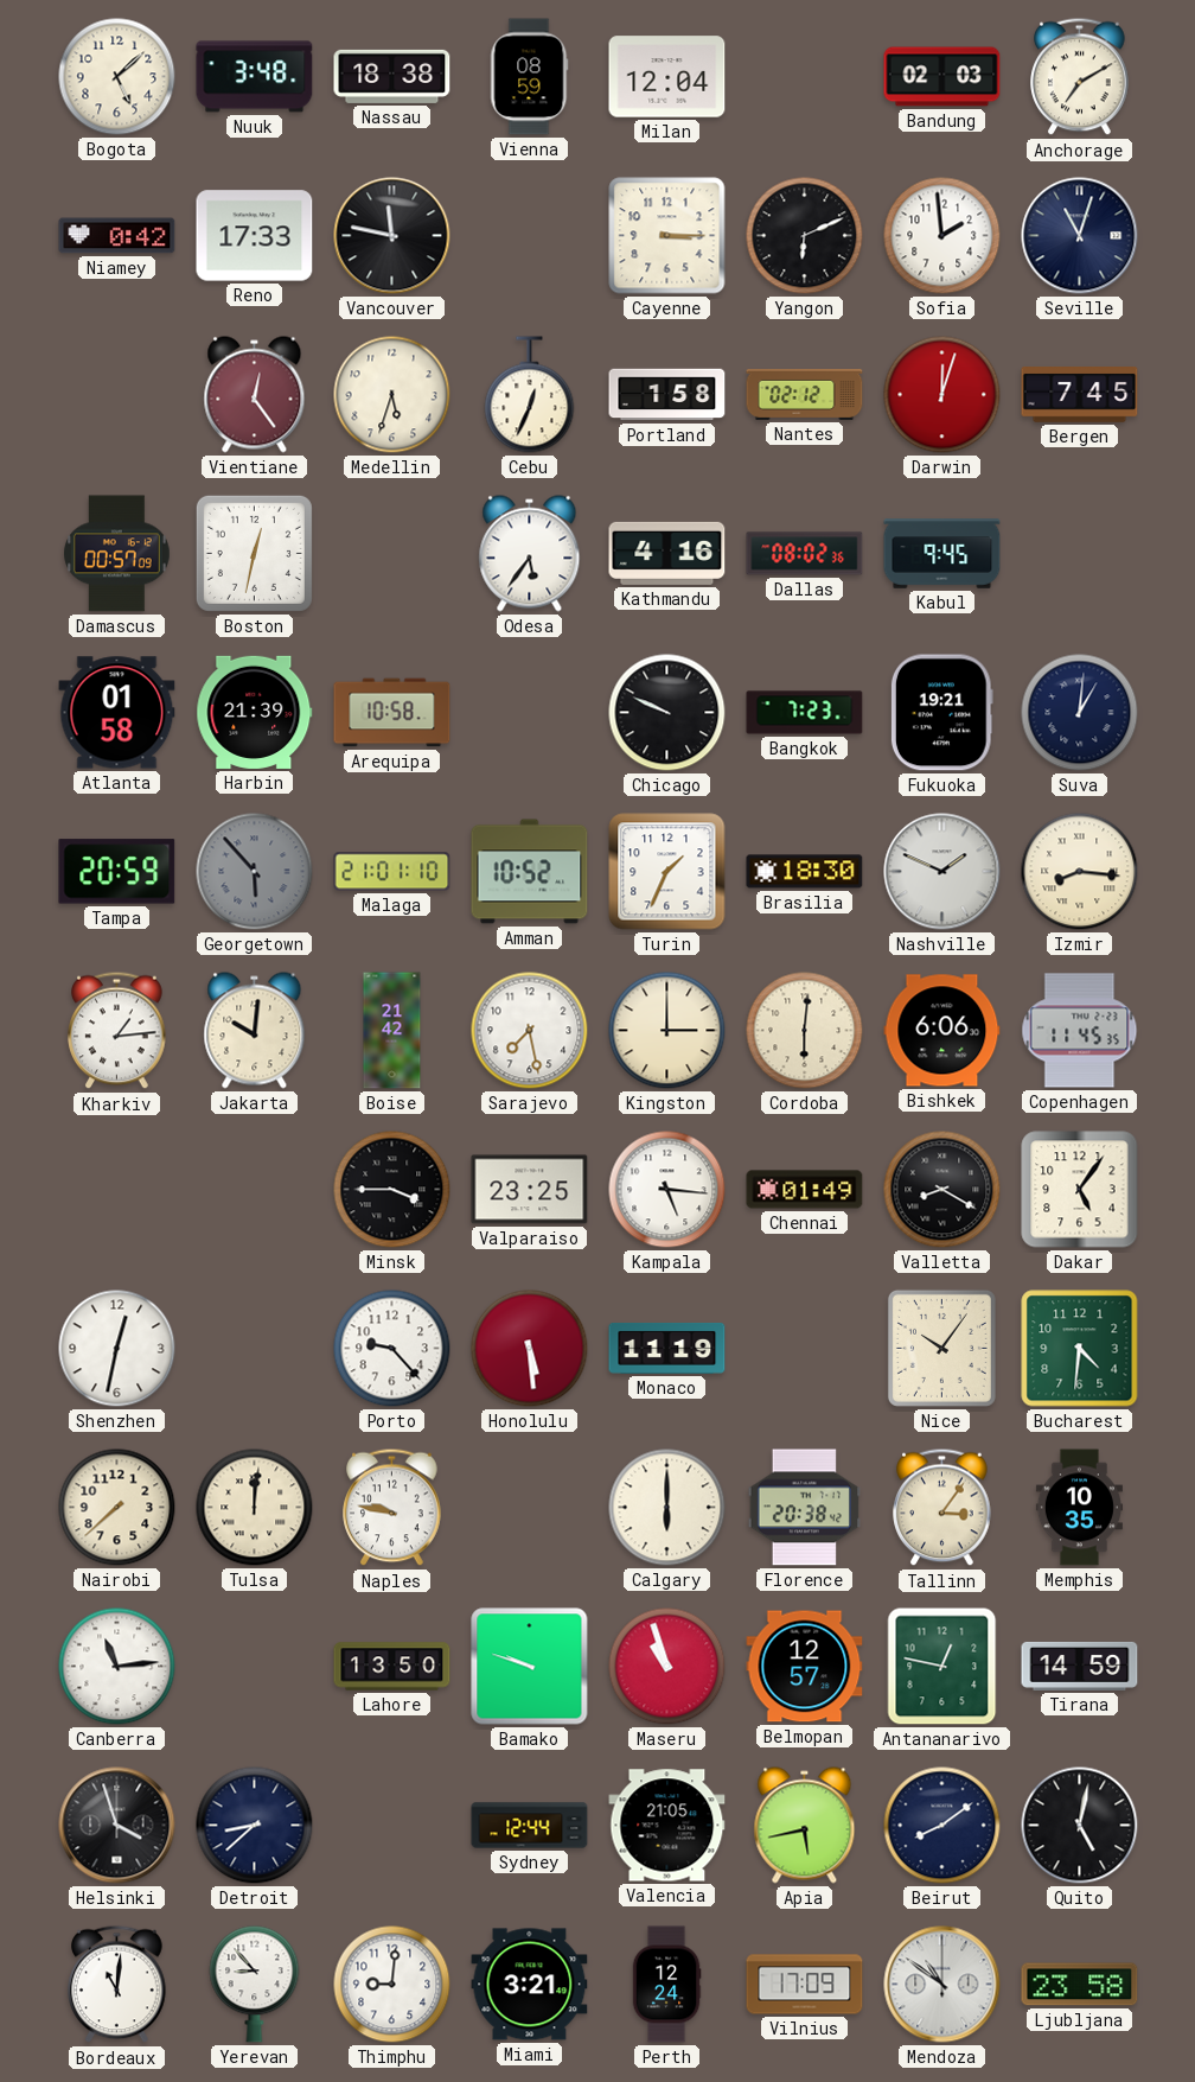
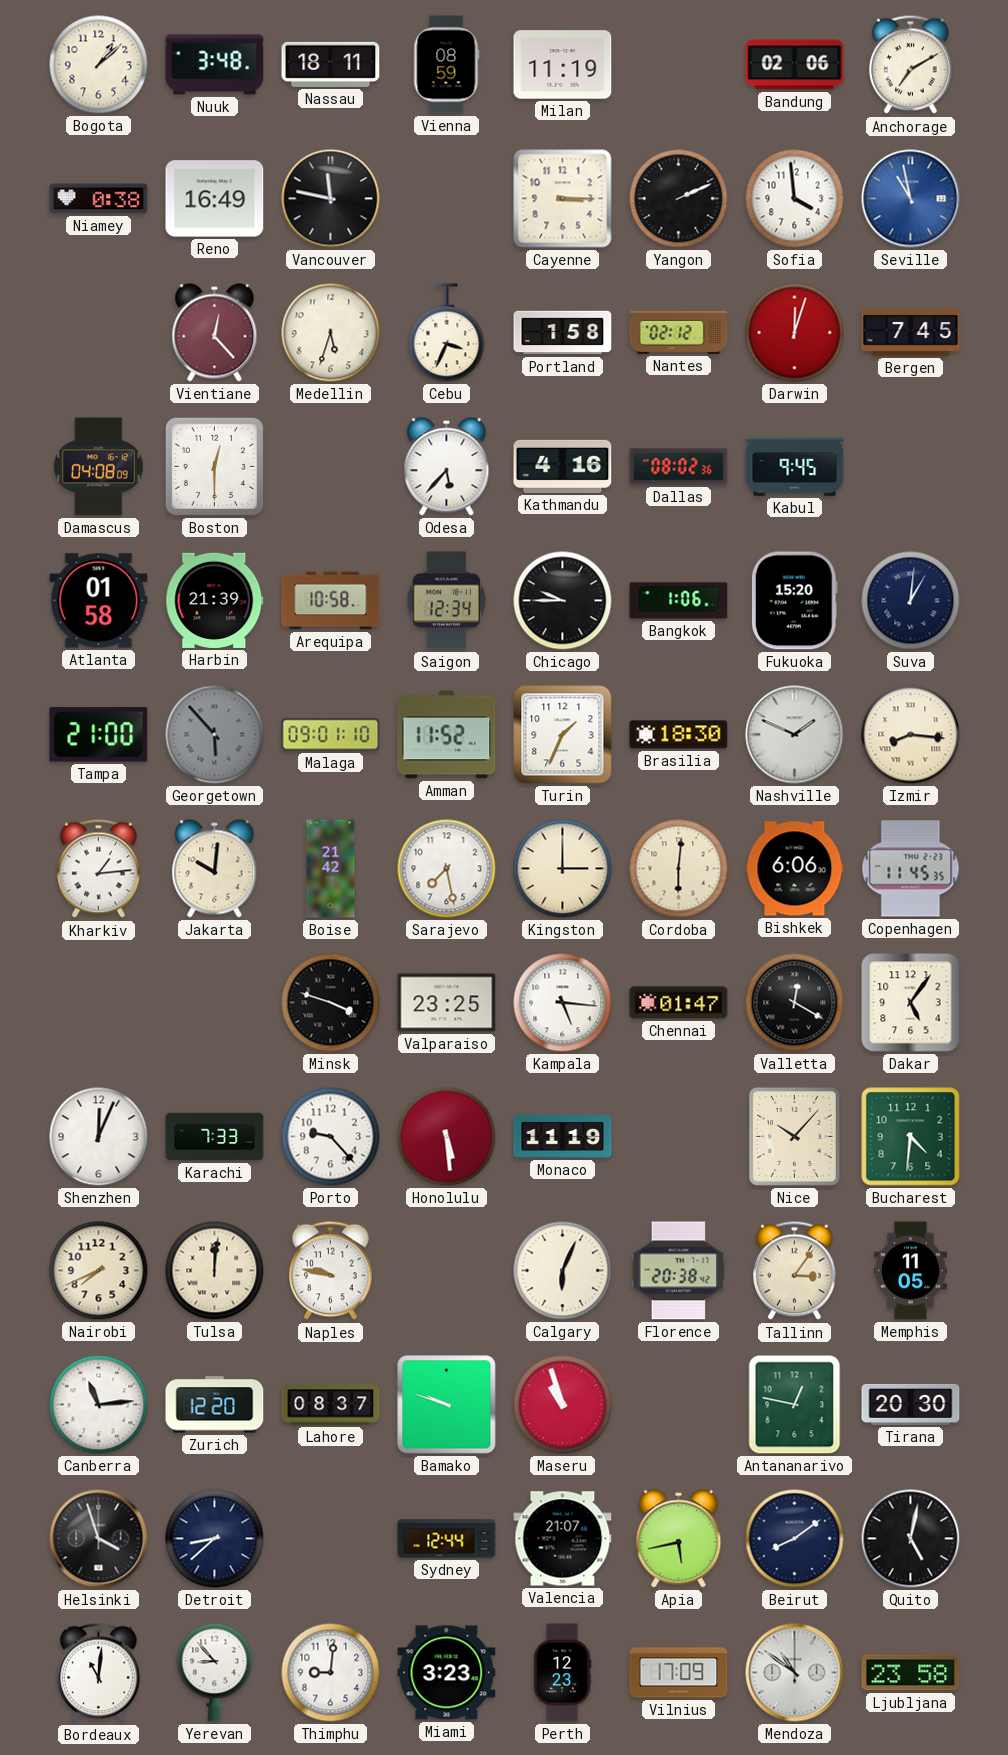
Bogota: 5:08 -> 1:08
Nassau: 18:38 -> 18:11
Milan: 12:04 -> 11:19
Bandung: 02:03 -> 02:06
Niamey: 0:42 -> 0:38
Reno: 17:33 -> 16:49
Yangon: 6:11 -> 2:11
Sofia: 1:59 -> 3:59
Seville: 11:03 -> 10:58
Seville dial: navy -> blue
Vientiane: 12:24 -> 12:23
Cebu: 12:34 -> 3:34
Damascus: 00:57 -> 04:08
Boston: 12:32 -> 12:30
Odesa: 5:36 -> 5:37
Saigon: none -> 12:34
Chicago: 9:49 -> 9:45
Bangkok: 7:23 -> 1:06
Fukuoka: 19:21 -> 15:20
Tampa: 20:59 -> 21:00
Malaga: 21:01 -> 09:01
Amman: 10:52 -> 11:52
Minsk: 3:45 -> 3:48
Chennai: 01:49 -> 01:47
Valletta: 8:20 -> 12:20
Shenzhen: 12:32 -> 12:04
Karachi: none -> 7:33
Nice: 10:06 -> 10:07
Nairobi: 7:38 -> 7:41
Calgary: 6:00 -> 6:04
Memphis: 10:35 -> 11:05
Zurich: none -> 12:20
Lahore: 13:50 -> 08:37
Belmopan: 12:57 -> none
Tirana: 14:59 -> 20:30
Valencia: 21:05 -> 21:07
Miami: 3:21 -> 3:23
Perth: 12:24 -> 12:23
